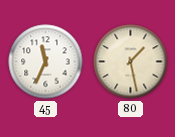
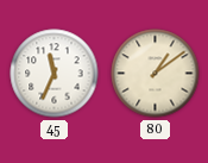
80: 1:28 -> 1:09
